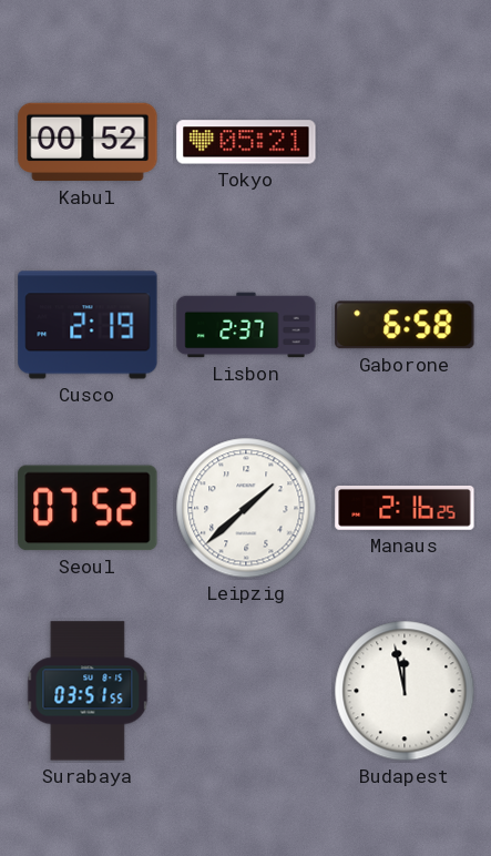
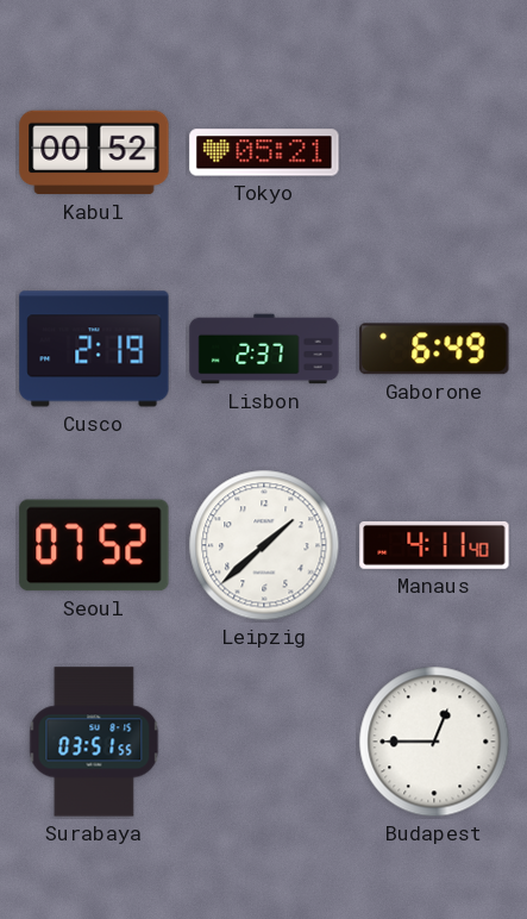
Gaborone: 6:58 -> 6:49
Manaus: 2:16 -> 4:11
Budapest: 11:58 -> 12:45
